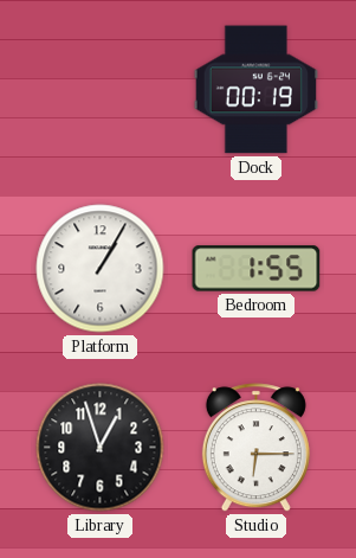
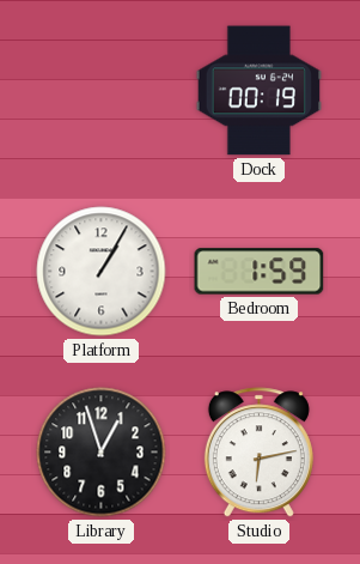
Bedroom: 1:55 -> 1:59
Studio: 6:15 -> 6:13
